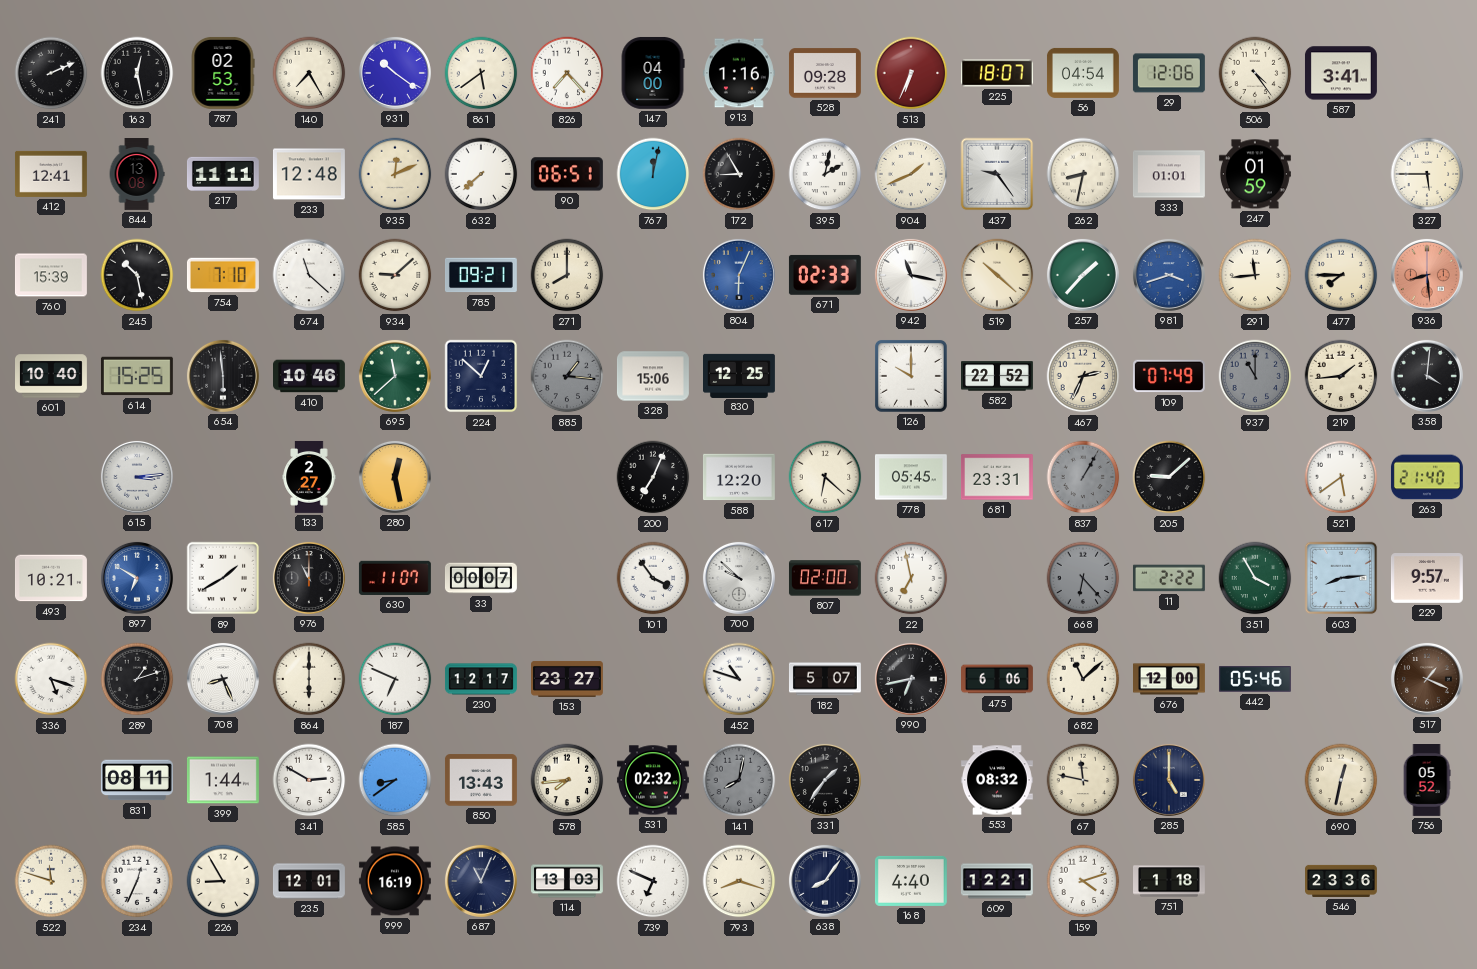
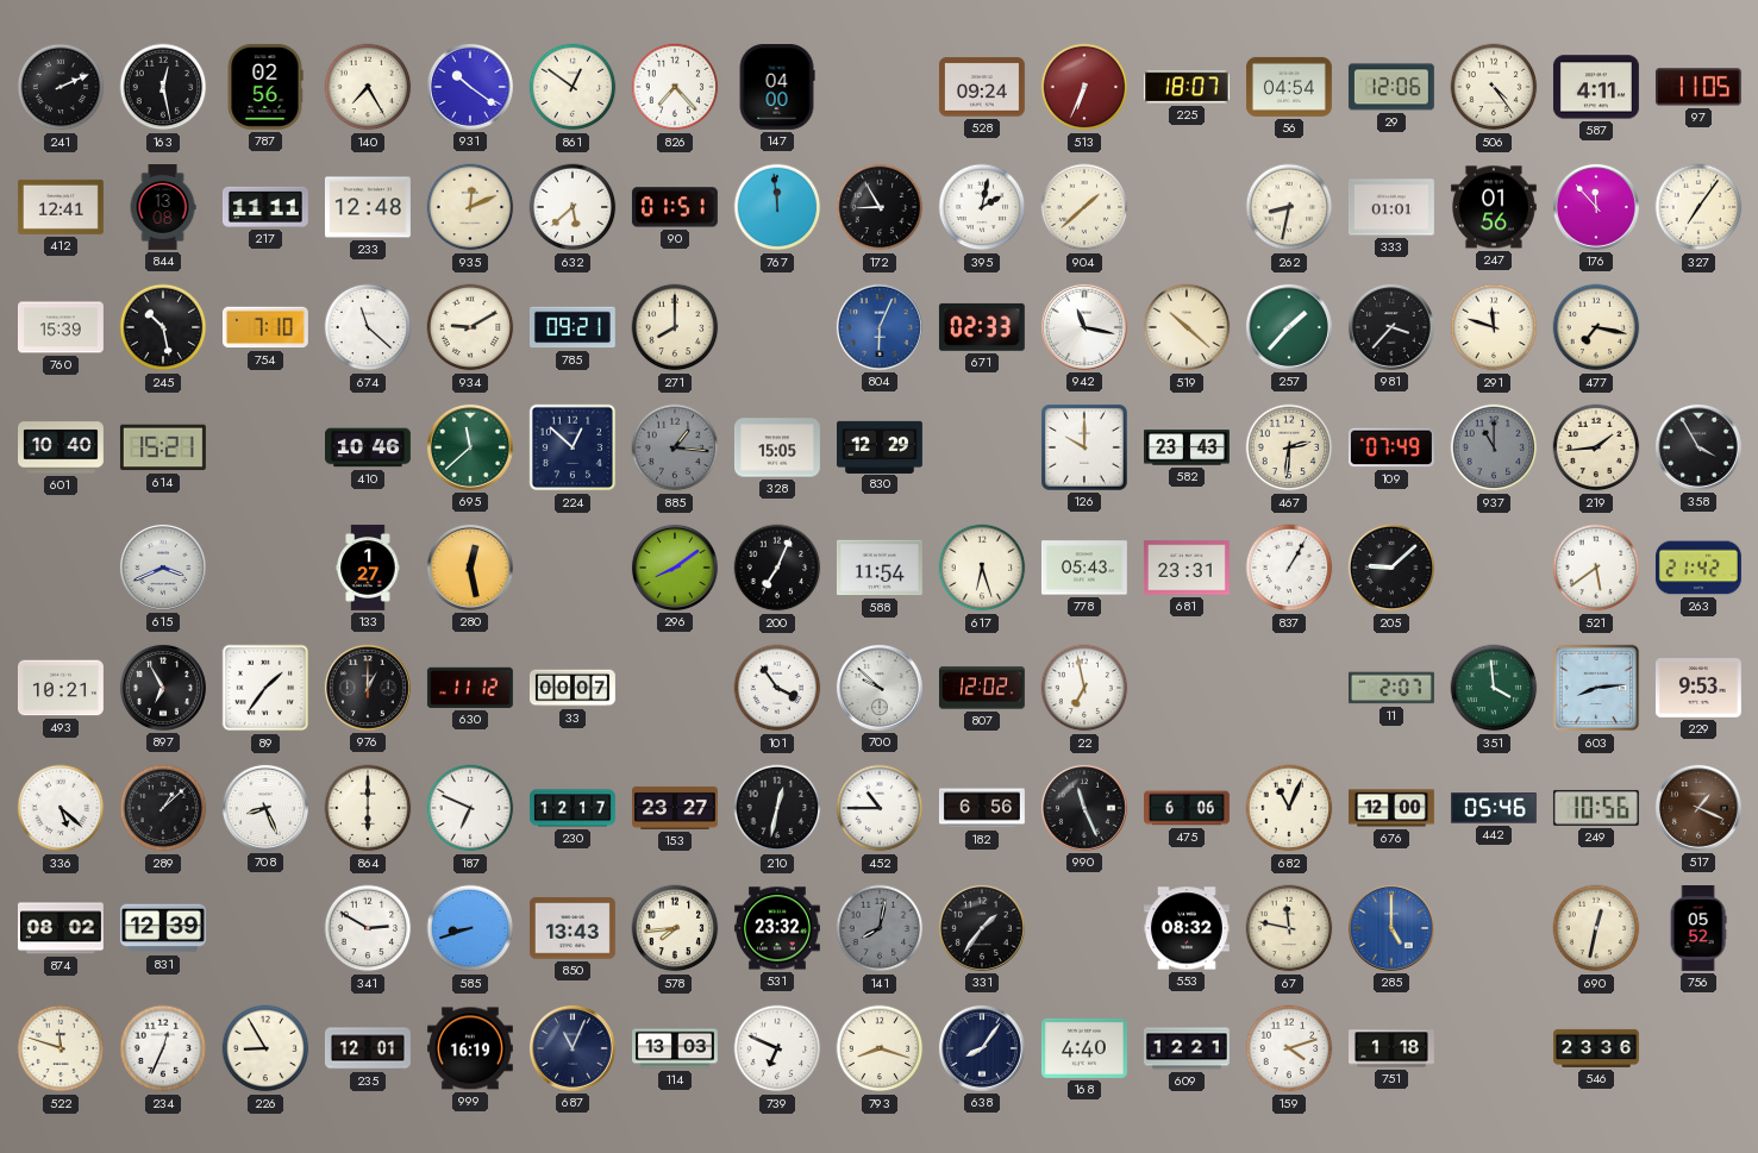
787: 02:53 -> 02:56
861: 5:39 -> 12:51
913: 1:16 -> none
528: 09:28 -> 09:24
587: 3:41 -> 4:11
97: none -> 11:05
632: 7:38 -> 5:38
90: 06:51 -> 01:51
767: 12:02 -> 11:59
904: 1:41 -> 1:38
437: 9:24 -> none
247: 01:59 -> 01:56
176: none -> 11:53
327: 5:45 -> 7:06
934: 9:08 -> 9:10
981: 3:42 -> 3:37
981 dial: blue -> black
291: 11:44 -> 11:48
477: 7:45 -> 7:17
936: 8:29 -> none
614: 15:25 -> 15:21
654: 5:59 -> none
328: 15:06 -> 15:05
830: 12:25 -> 12:29
582: 22:52 -> 23:43
467: 2:34 -> 2:31
358: 4:01 -> 3:55
615: 3:14 -> 3:41
133: 2:27 -> 1:27
296: none -> 8:09
588: 12:20 -> 11:54
617: 6:22 -> 6:27
778: 05:45 -> 05:43
837 dial: grey -> white
263: 21:40 -> 21:42
897: 6:50 -> 6:55
897 dial: blue -> black
89: 1:40 -> 1:36
976: 11:00 -> 1:00
630: 11:07 -> 11:12
807: 02:00 -> 12:02
668: 6:23 -> none
11: 2:22 -> 2:07
351: 3:55 -> 3:59
229: 9:57 -> 9:53
336: 5:18 -> 5:22
289: 1:12 -> 1:08
210: none -> 12:32
452: 10:48 -> 10:45
182: 5:07 -> 6:56
990: 6:43 -> 11:26
682: 11:08 -> 11:04
249: none -> 10:56
874: none -> 08:02
831: 08:11 -> 12:39
399: 1:44 -> none
585: 8:39 -> 8:42
531: 02:32 -> 23:32
285 dial: navy -> blue
